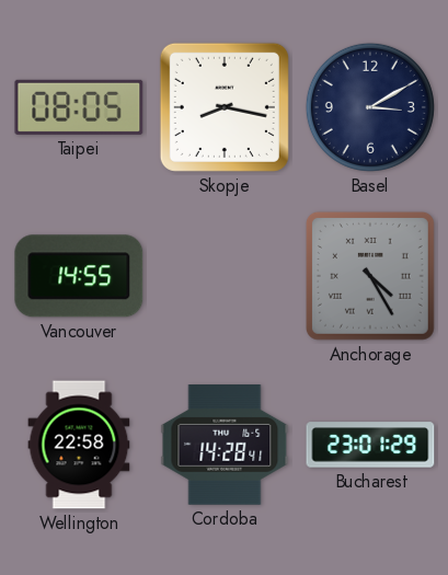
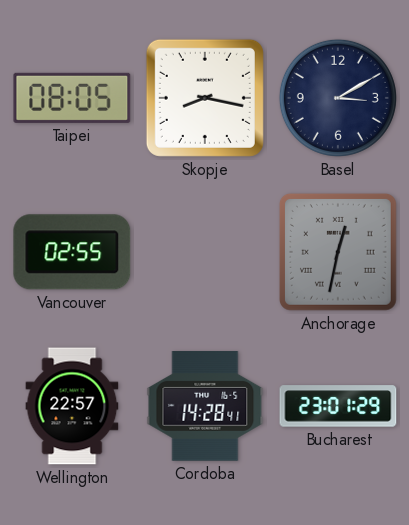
Vancouver: 14:55 -> 02:55
Anchorage: 4:25 -> 12:32
Wellington: 22:58 -> 22:57
